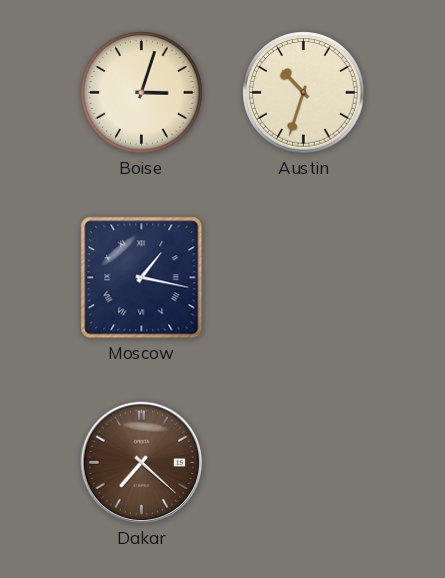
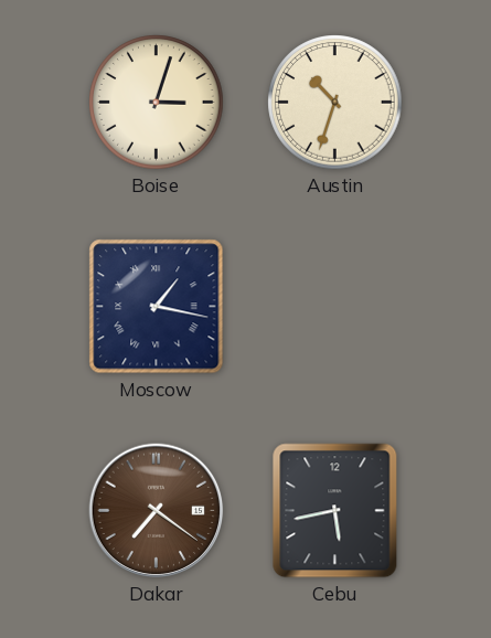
Dakar: 7:22 -> 7:21
Cebu: none -> 5:43
